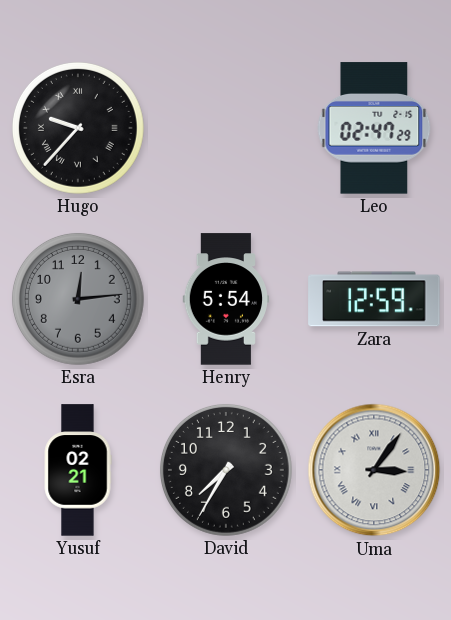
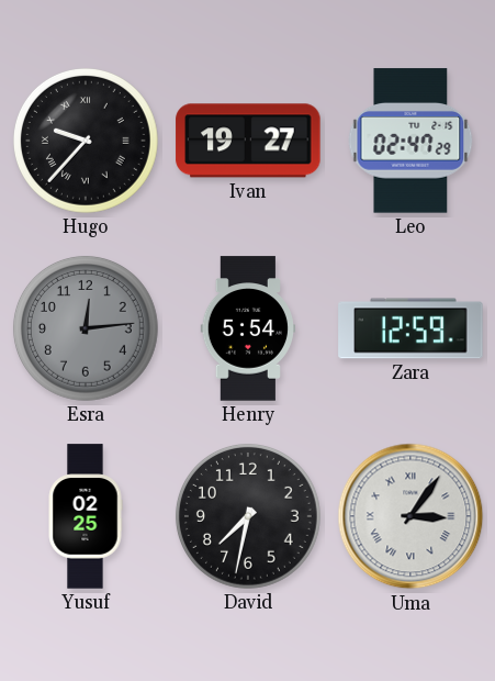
Ivan: none -> 19:27
Yusuf: 02:21 -> 02:25
David: 7:35 -> 7:32
